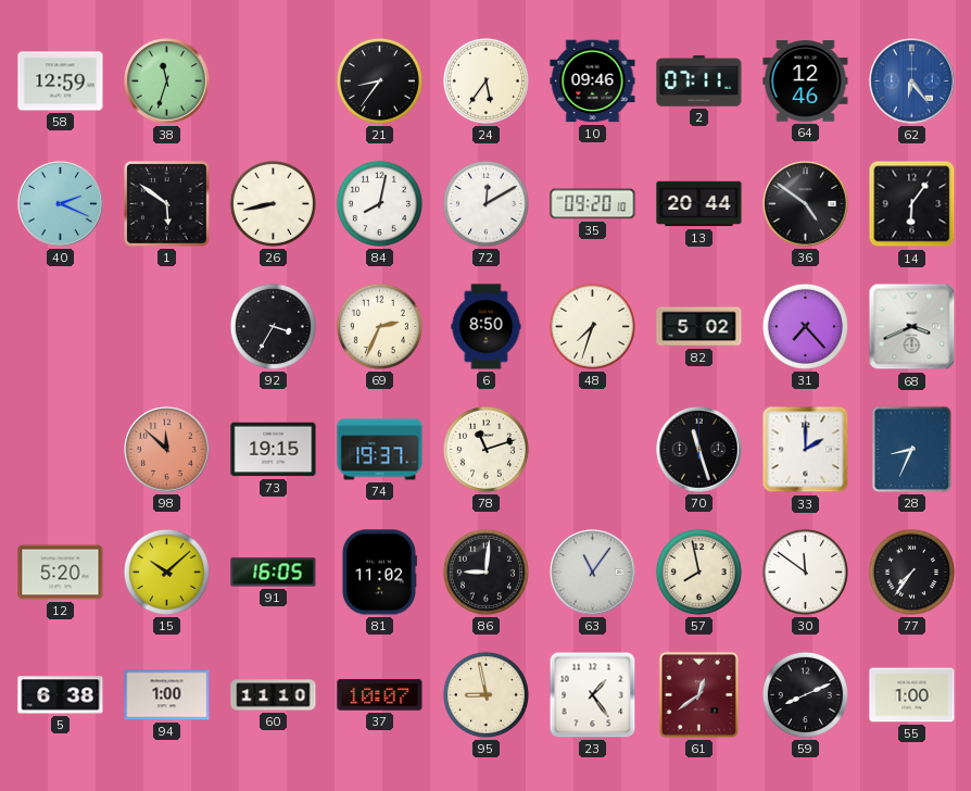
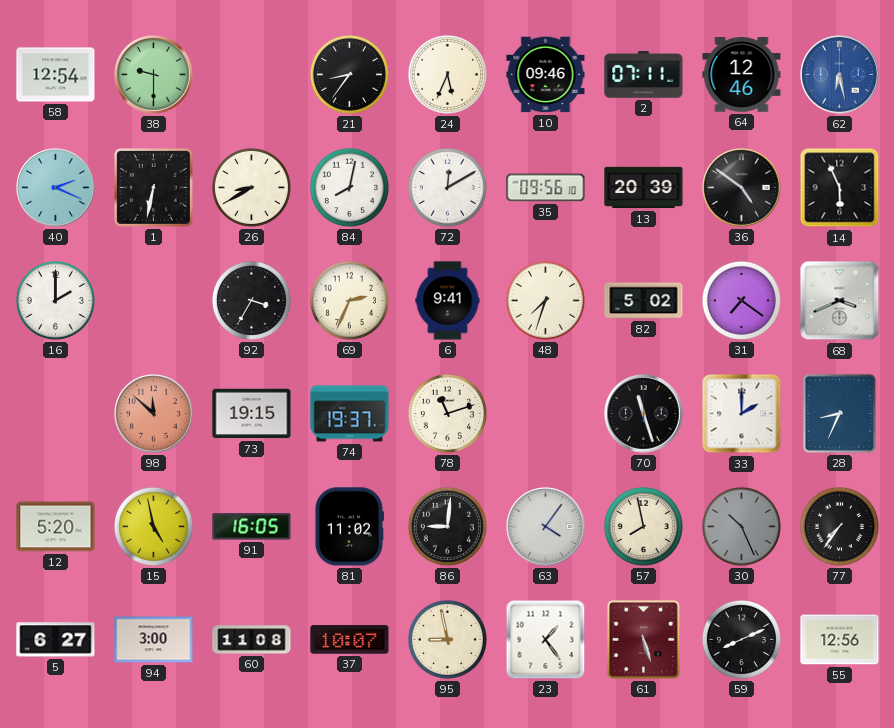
58: 12:59 -> 12:54
38: 11:33 -> 9:30
24: 5:36 -> 5:34
62: 6:24 -> 6:28
1: 5:51 -> 6:32
26: 8:43 -> 8:40
35: 09:20 -> 09:56
13: 20:44 -> 20:39
14: 6:06 -> 5:56
16: none -> 2:00
6: 8:50 -> 9:41
31: 7:23 -> 7:21
15: 10:08 -> 4:58
63: 11:06 -> 4:06
30: 11:51 -> 10:26
30 dial: white -> grey
5: 6:38 -> 6:27
94: 1:00 -> 3:00
60: 11:10 -> 11:08
61: 12:39 -> 5:27
55: 1:00 -> 12:56
